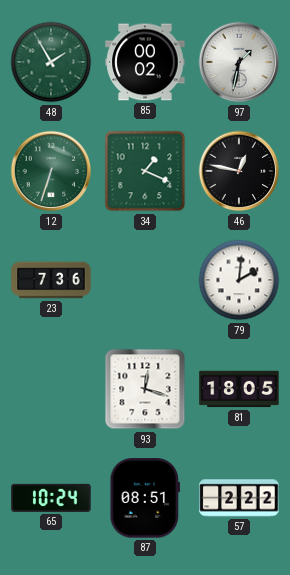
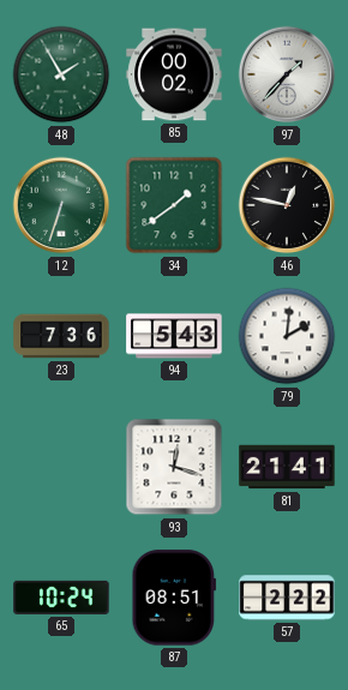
97: 1:32 -> 1:37
34: 1:19 -> 1:39
94: none -> 5:43
81: 18:05 -> 21:41
